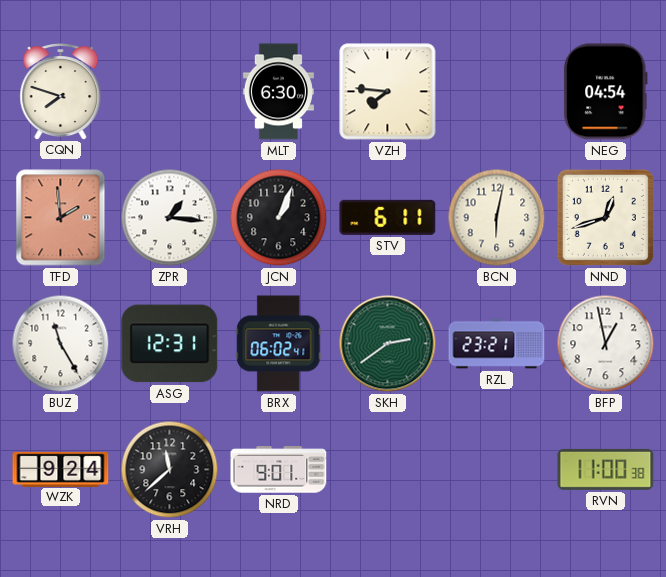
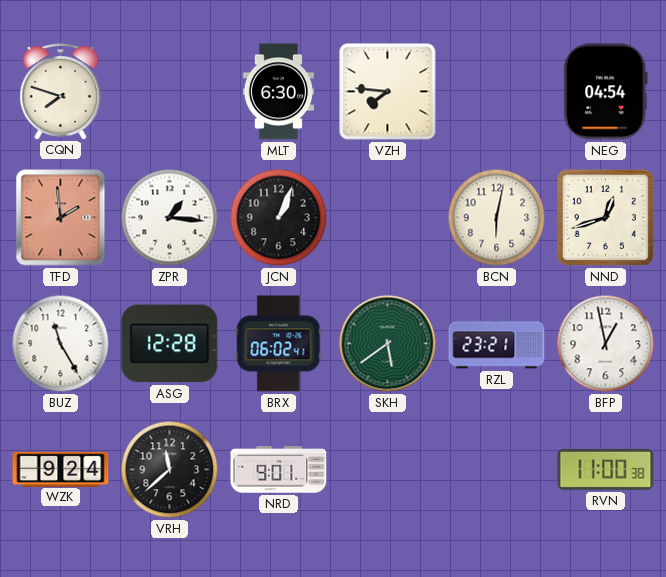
STV: 6:11 -> none
ASG: 12:31 -> 12:28
SKH: 2:39 -> 5:39
